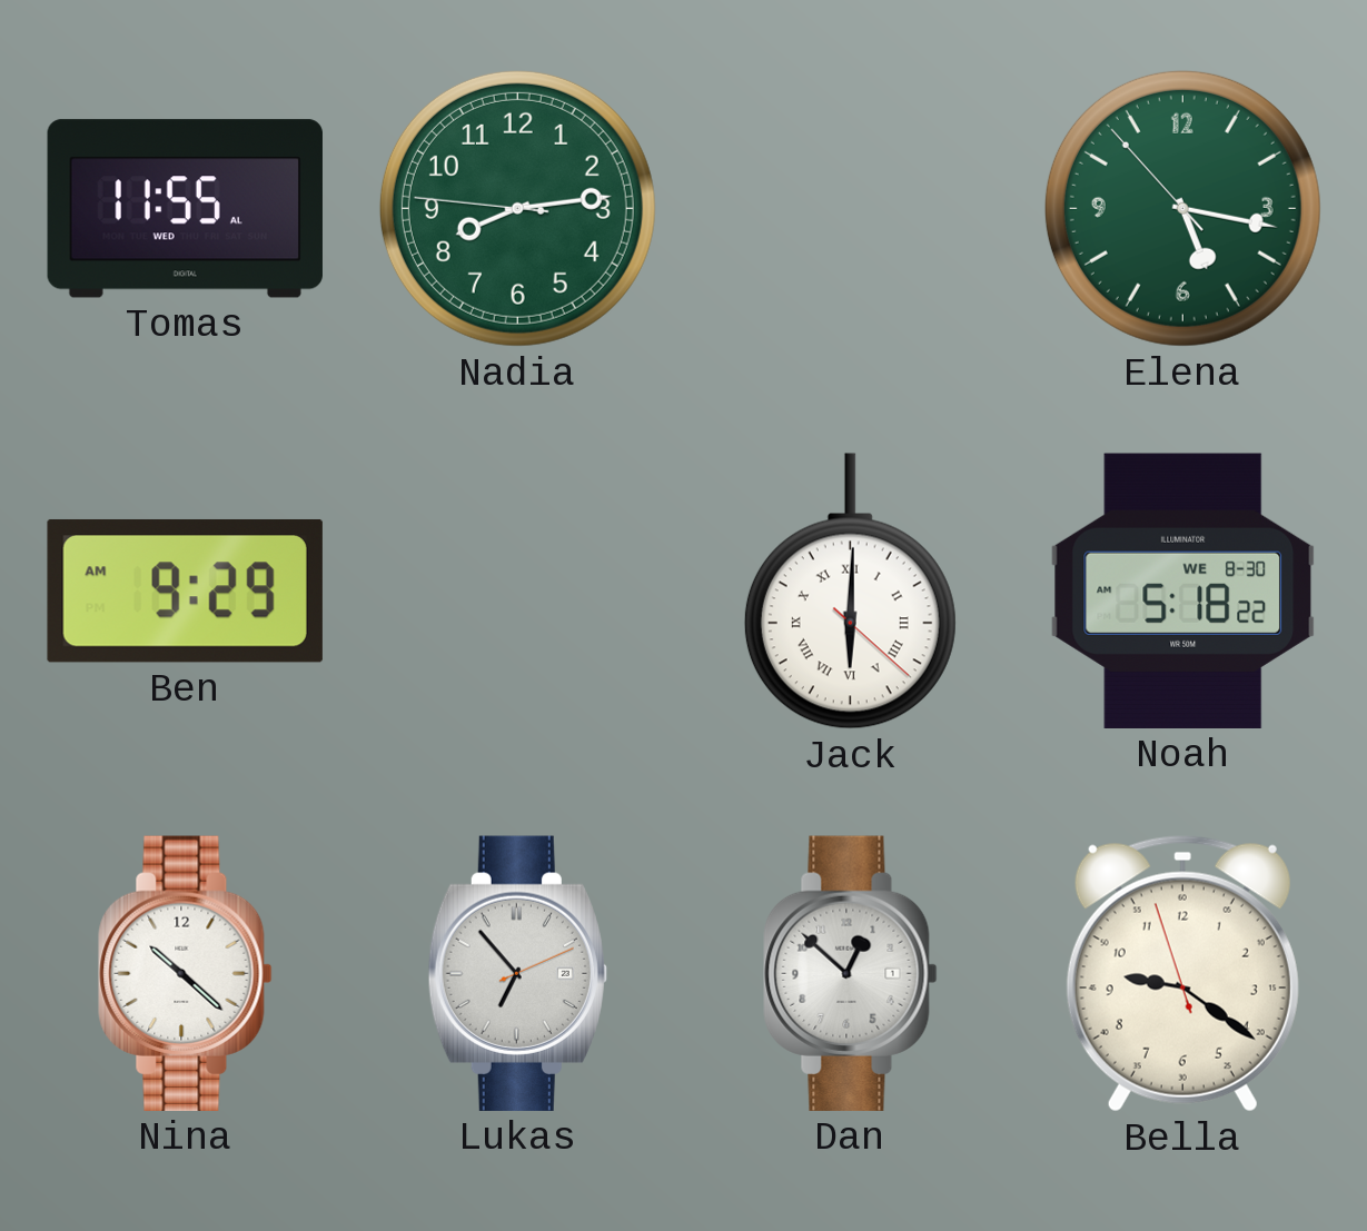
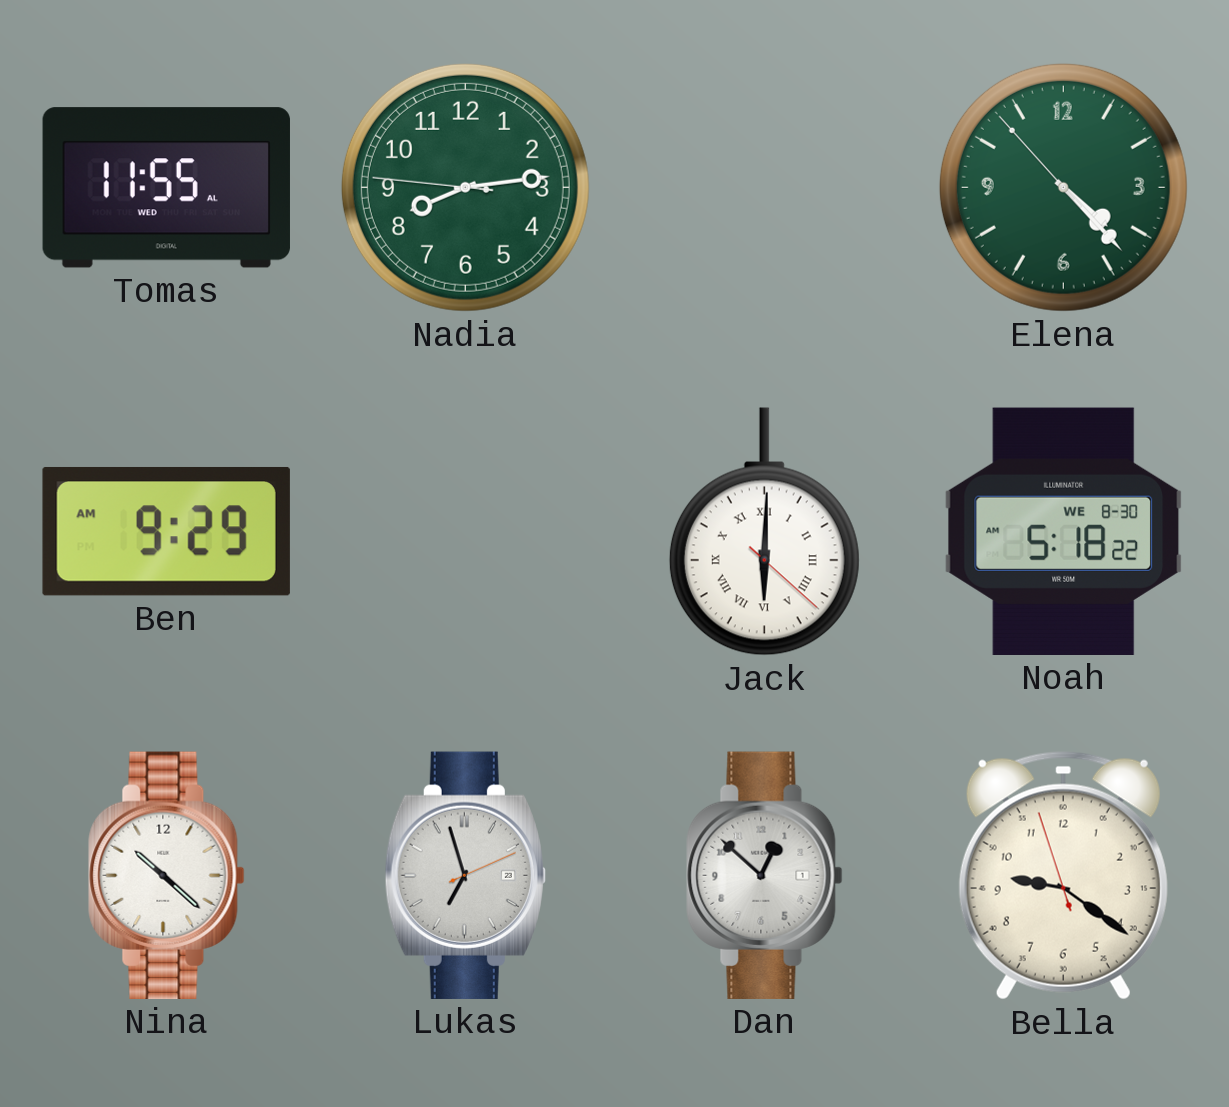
Elena: 5:16 -> 4:22
Lukas: 6:53 -> 6:57
